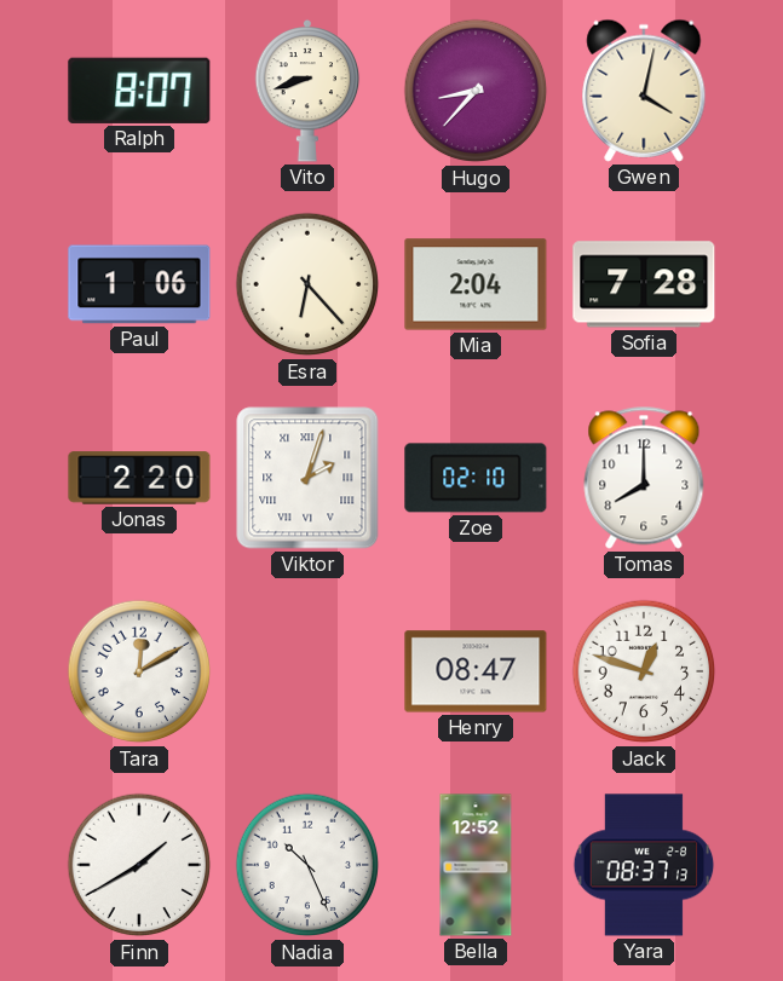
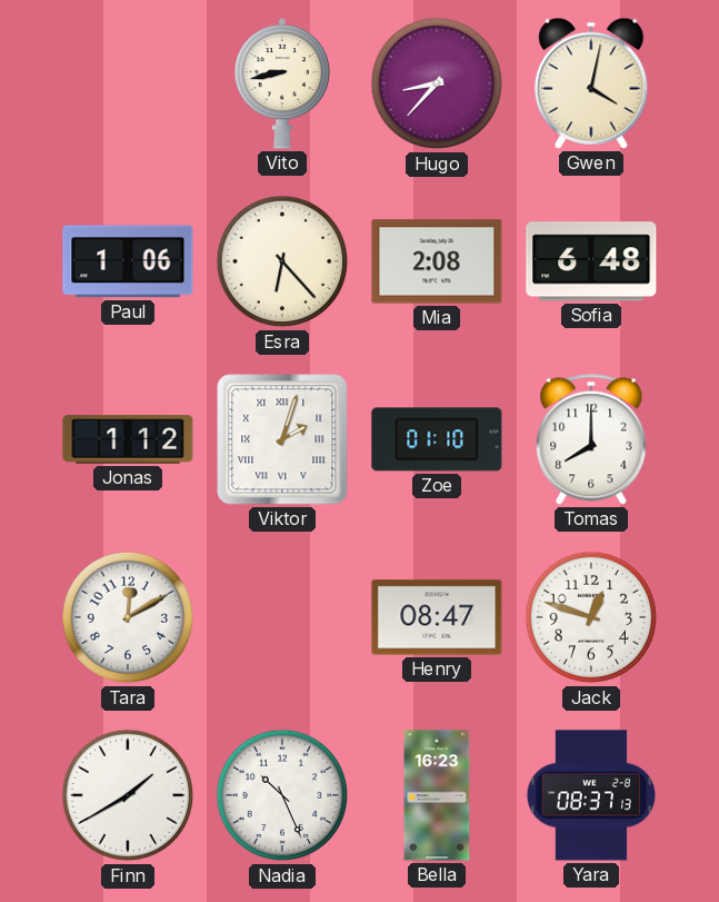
Ralph: 8:07 -> none
Vito: 8:42 -> 8:43
Mia: 2:04 -> 2:08
Sofia: 7:28 -> 6:48
Jonas: 2:20 -> 1:12
Zoe: 02:10 -> 01:10
Bella: 12:52 -> 16:23
